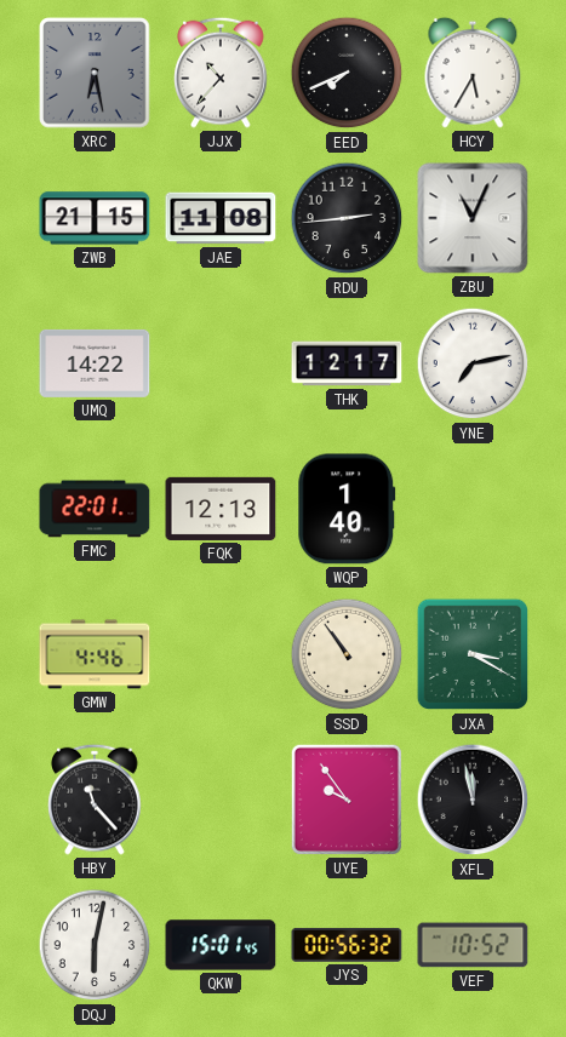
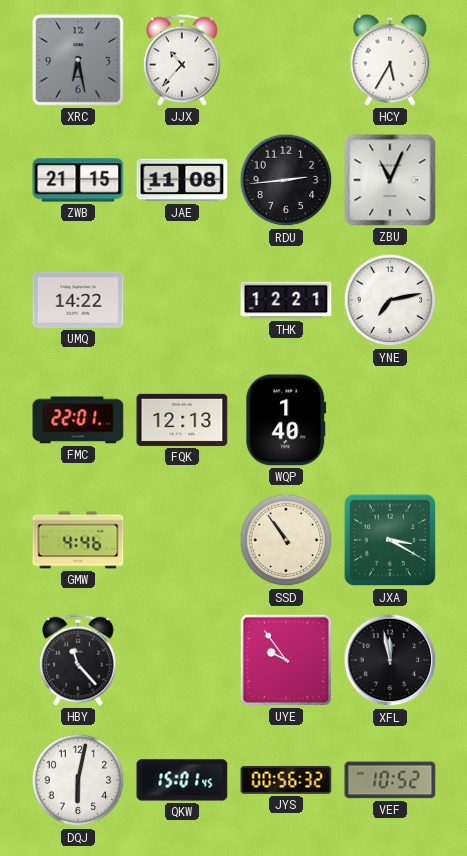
EED: 7:41 -> none
THK: 12:17 -> 12:21
